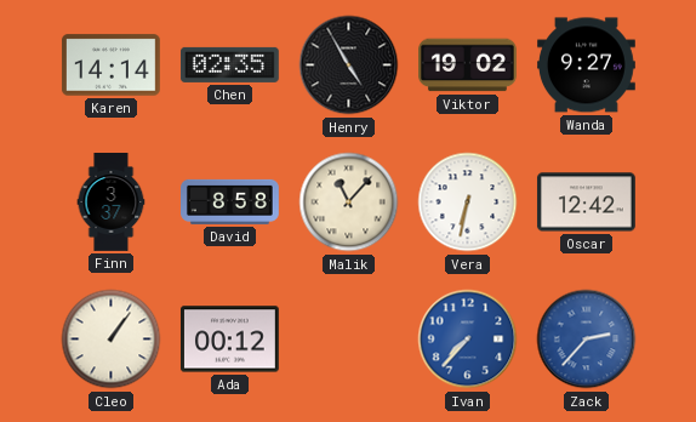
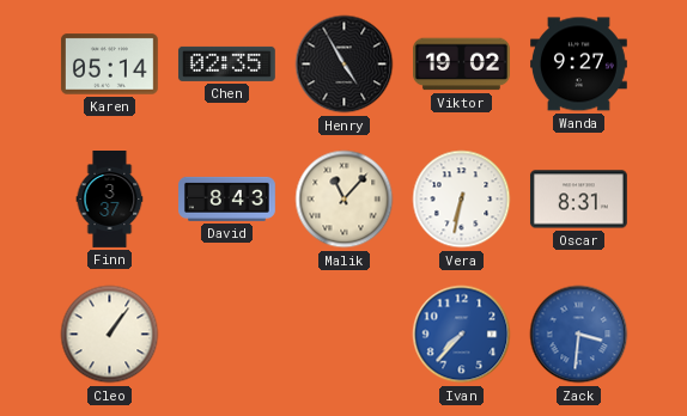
Karen: 14:14 -> 05:14
David: 8:58 -> 8:43
Oscar: 12:42 -> 8:31
Ada: 00:12 -> none
Zack: 2:37 -> 3:31
